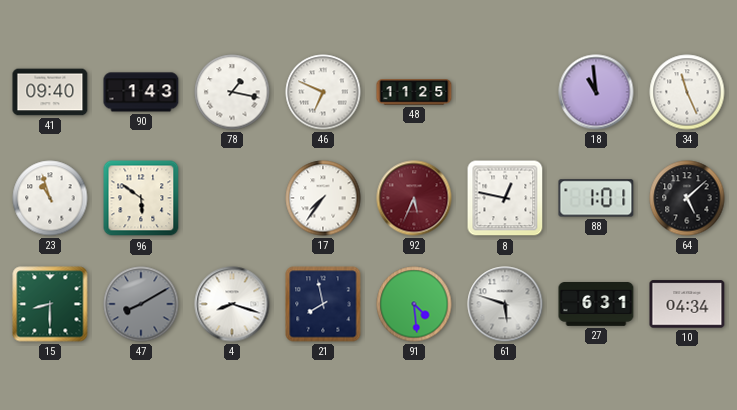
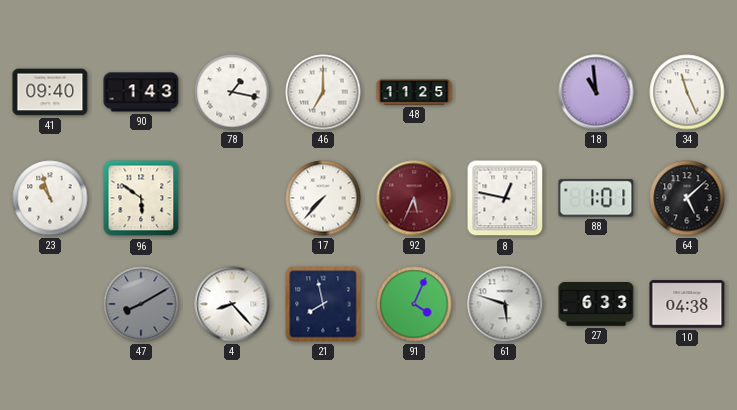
46: 6:49 -> 7:00
17: 7:36 -> 7:37
15: 8:30 -> none
4: 8:18 -> 8:23
91: 4:29 -> 4:04
27: 6:31 -> 6:33
10: 04:34 -> 04:38
